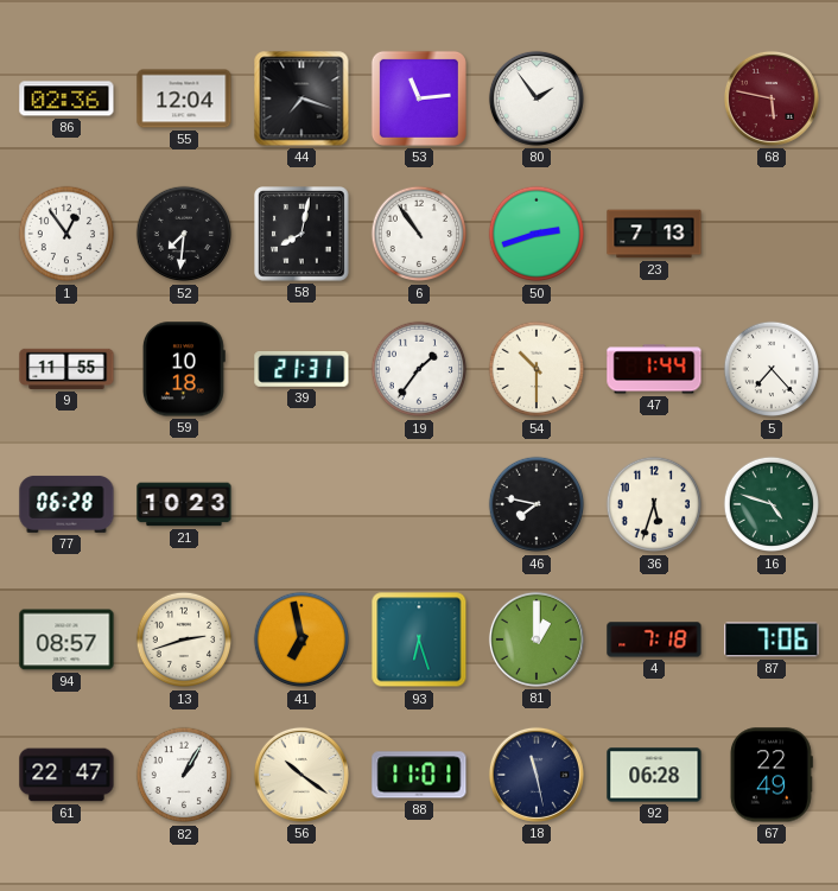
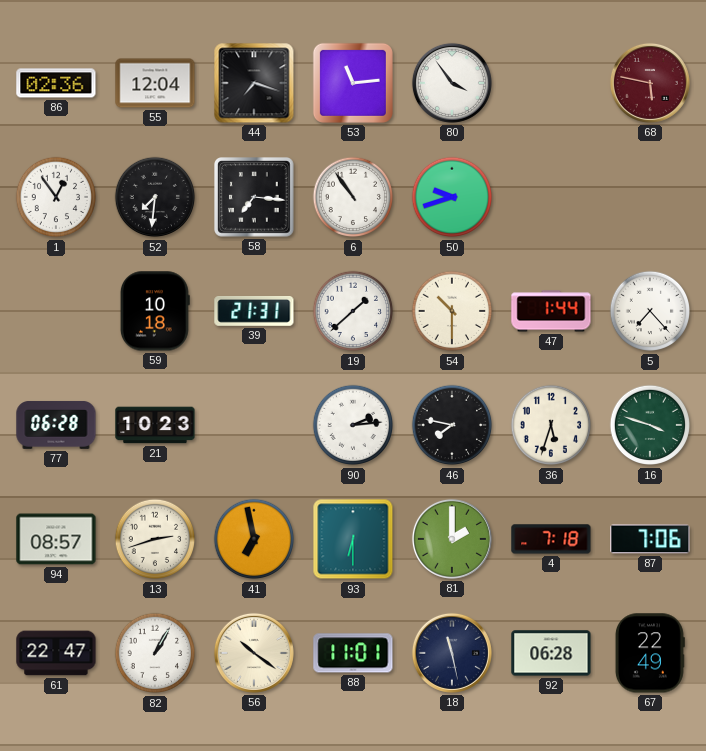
80: 1:54 -> 3:54
58: 8:02 -> 7:16
50: 2:42 -> 9:42
23: 7:13 -> none
9: 11:55 -> none
19: 1:36 -> 1:38
90: none -> 2:14
16: 4:48 -> 3:48
93: 6:27 -> 6:30
81: 1:00 -> 2:00
